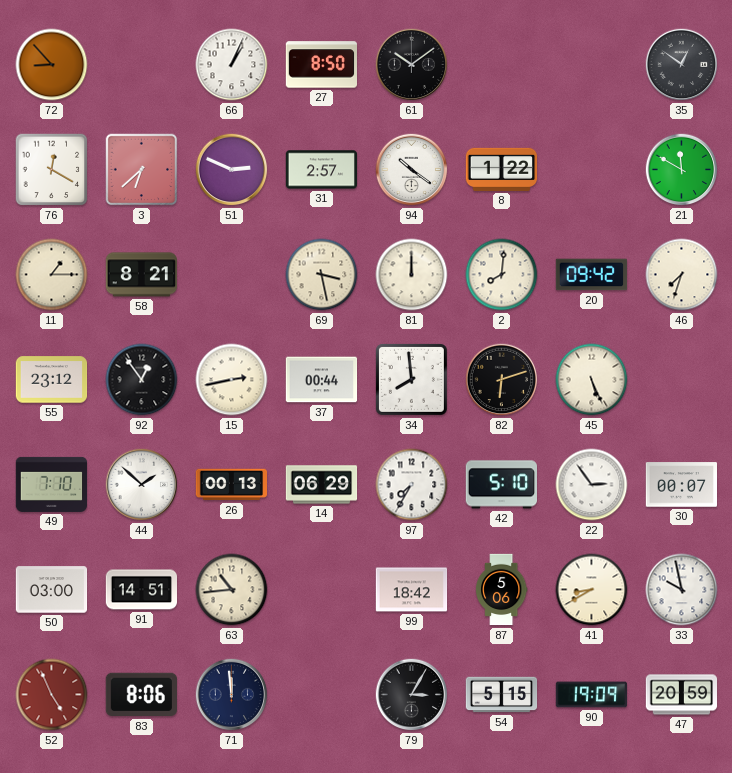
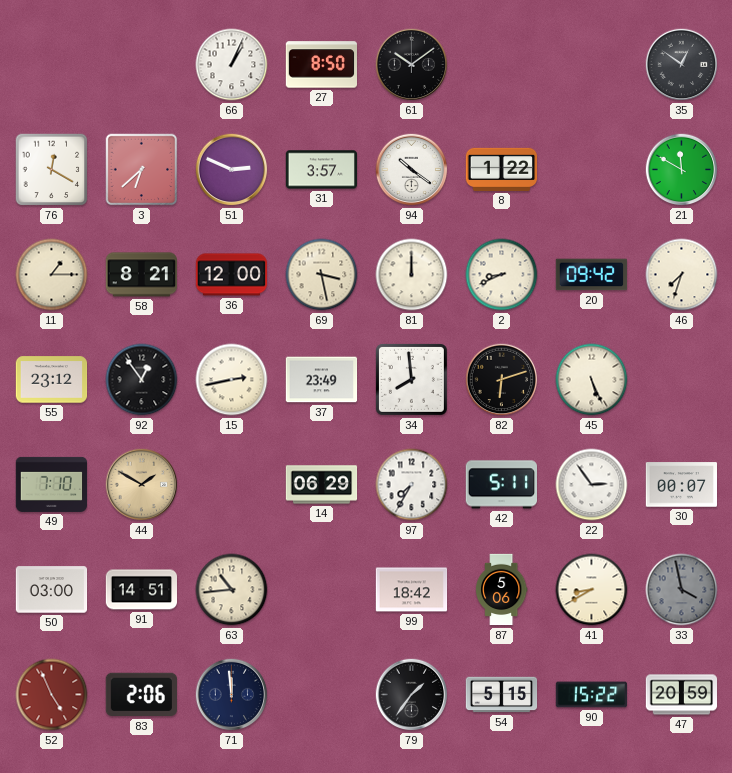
72: 8:53 -> none
31: 2:57 -> 3:57
36: none -> 12:00
2: 8:01 -> 8:41
37: 00:44 -> 23:49
44: 1:52 -> 1:50
44 dial: white -> champagne
26: 00:13 -> none
42: 5:10 -> 5:11
33: 9:58 -> 3:58
33 dial: white -> grey
83: 8:06 -> 2:06
79: 3:05 -> 1:36
90: 19:09 -> 15:22
